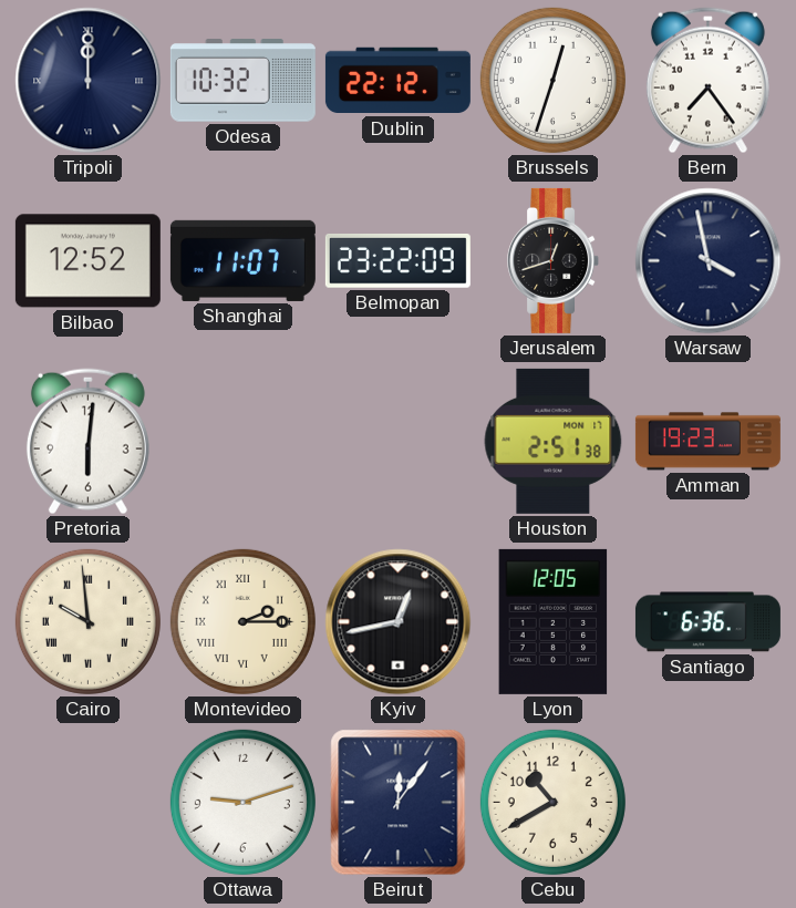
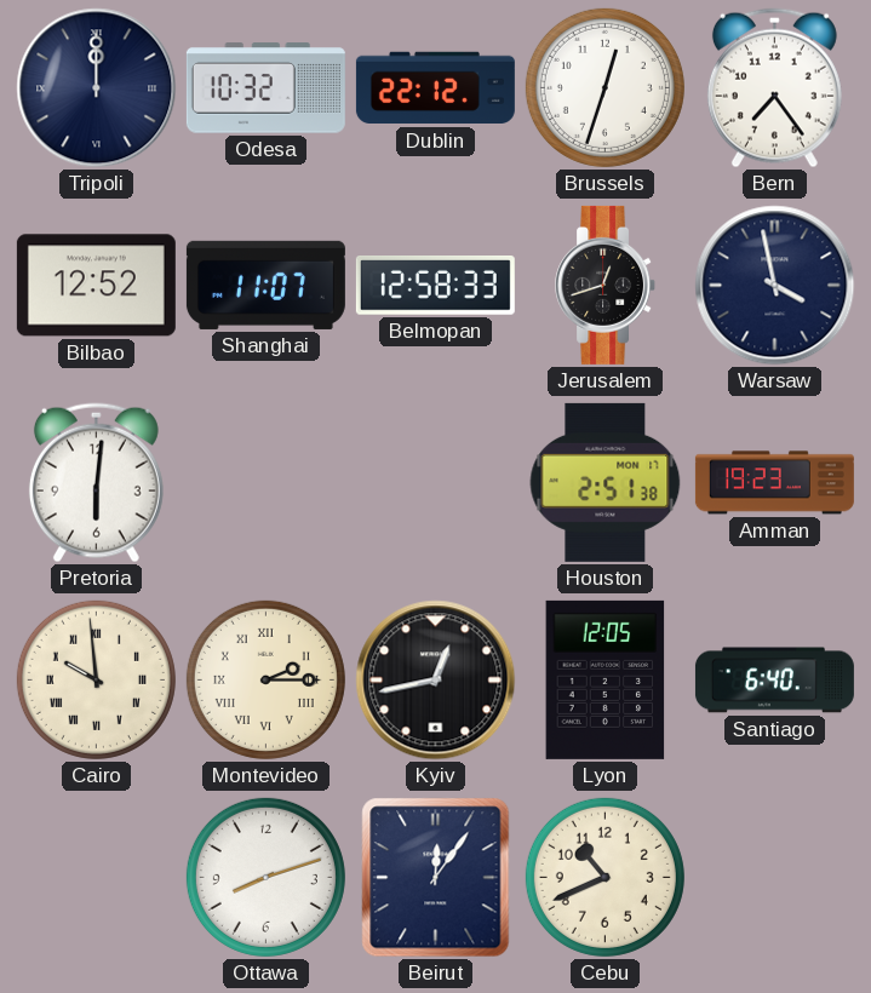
Belmopan: 23:22 -> 12:58
Santiago: 6:36 -> 6:40
Ottawa: 9:12 -> 8:12
Cebu: 10:40 -> 10:41
